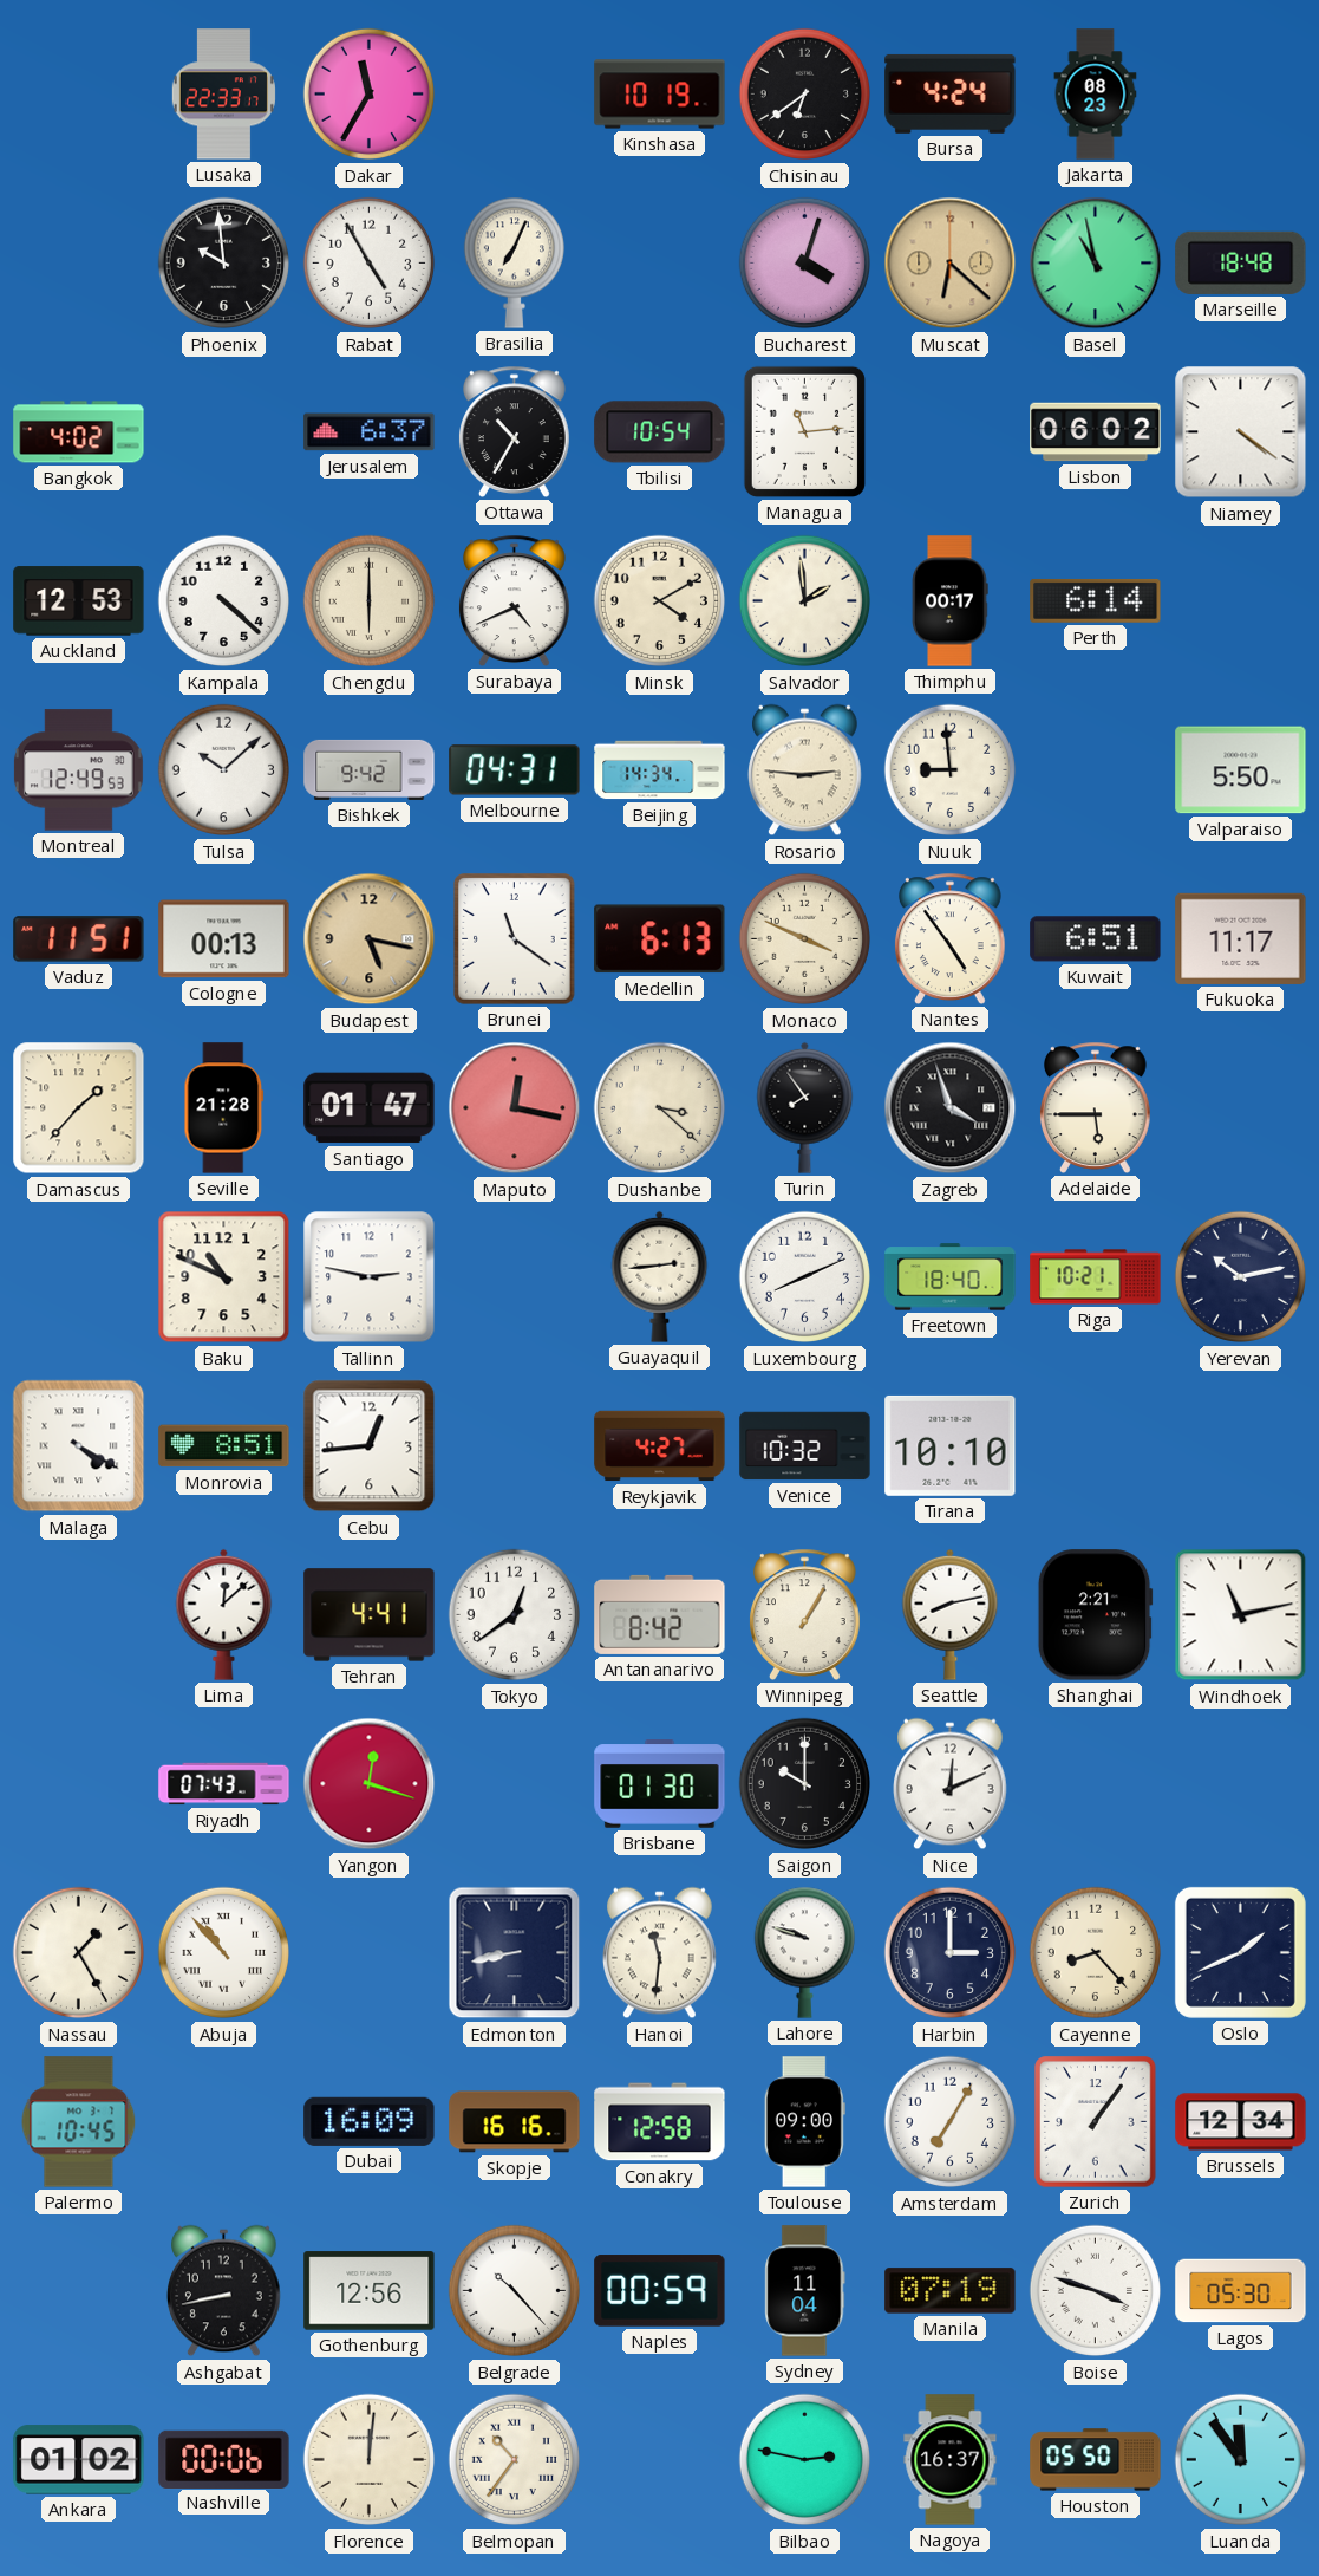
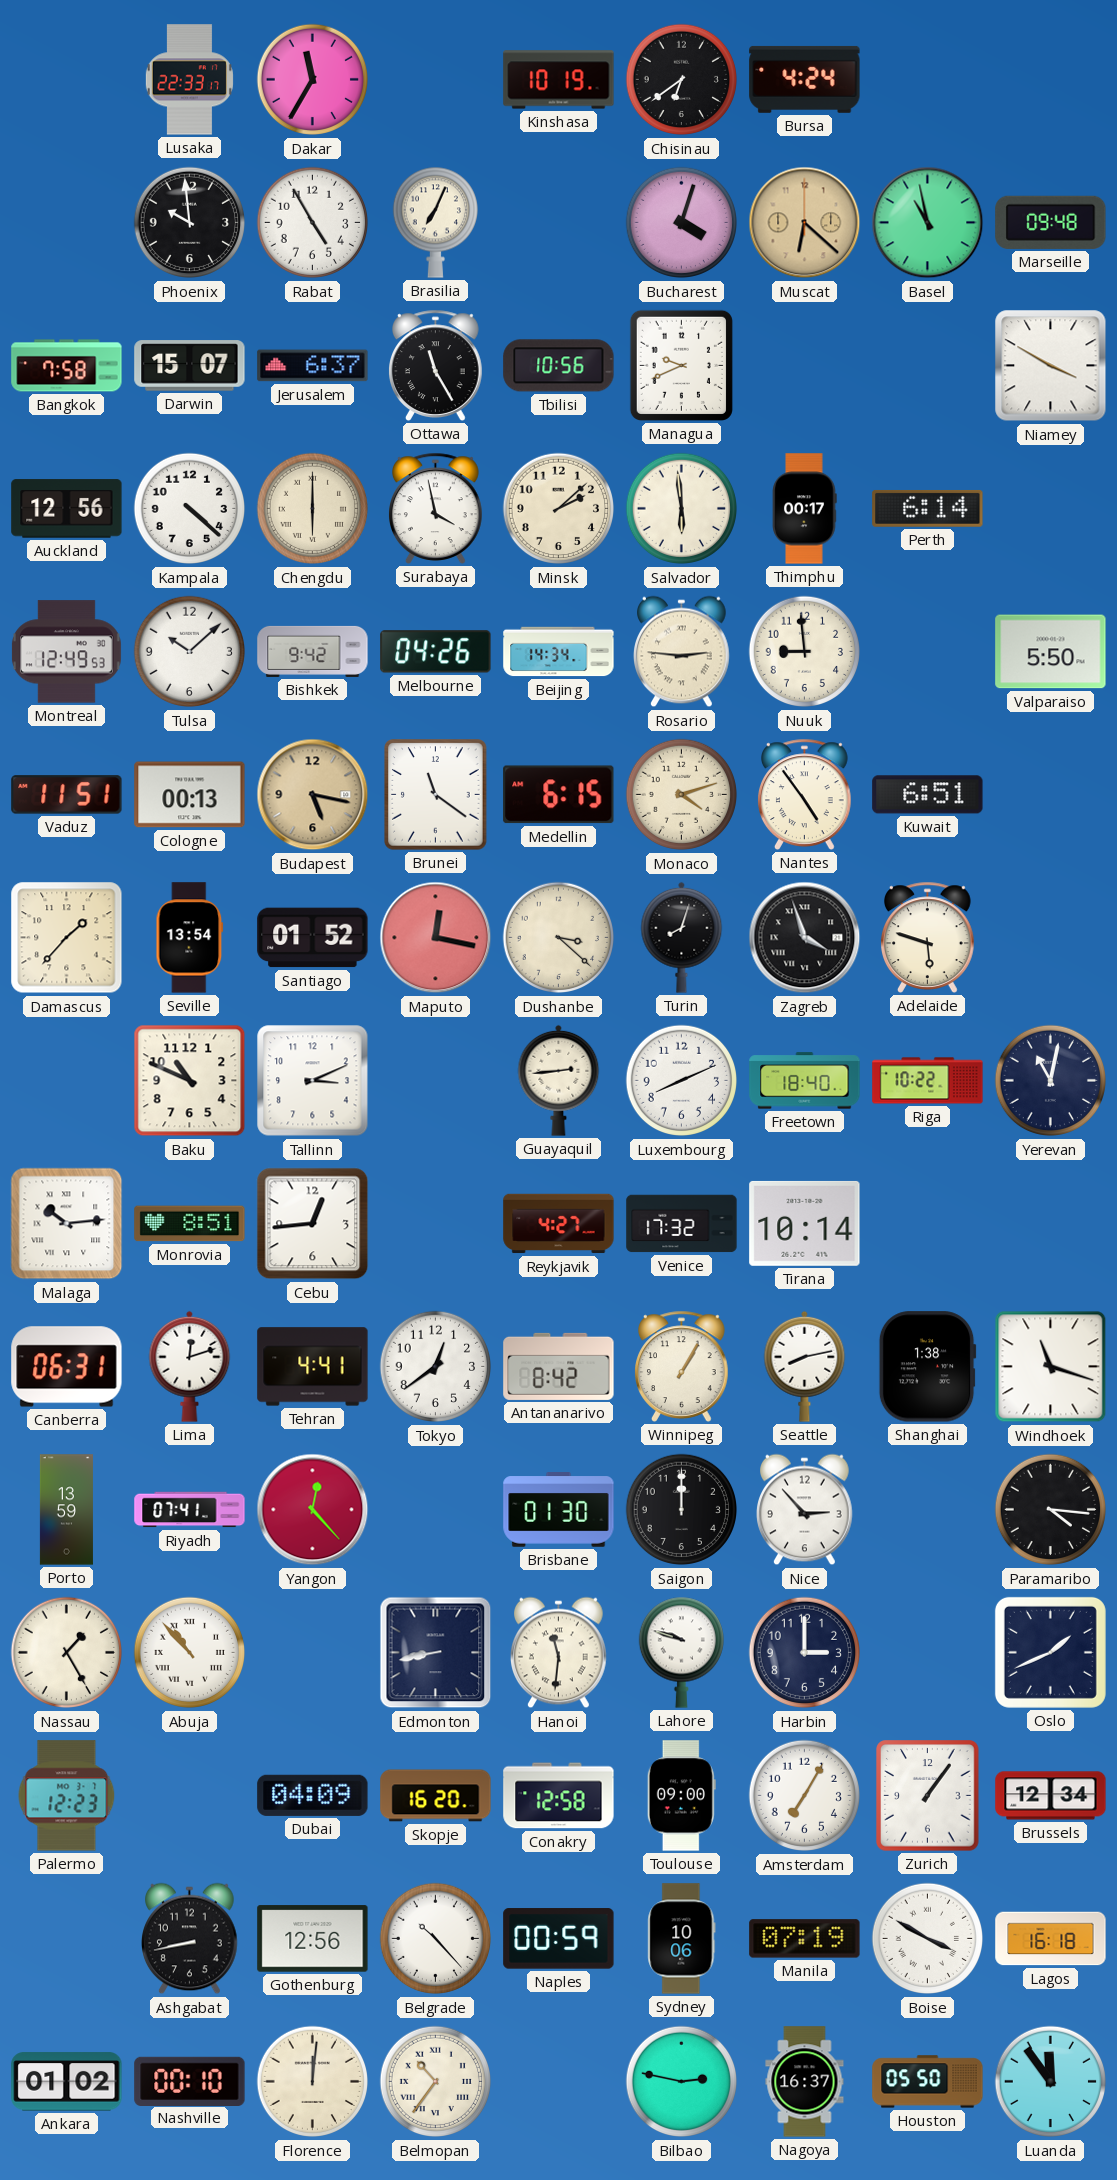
Jakarta: 08:23 -> none
Marseille: 18:48 -> 09:48
Bangkok: 4:02 -> 7:58
Darwin: none -> 15:07
Ottawa: 10:35 -> 11:25
Tbilisi: 10:54 -> 10:56
Managua: 11:14 -> 9:41
Lisbon: 06:02 -> none
Niamey: 4:21 -> 3:50
Auckland: 12:53 -> 12:56
Surabaya: 4:41 -> 3:58
Minsk: 4:10 -> 2:08
Salvador: 1:59 -> 5:59
Melbourne: 04:31 -> 04:26
Medellin: 6:13 -> 6:15
Monaco: 3:49 -> 4:12
Fukuoka: 11:17 -> none
Seville: 21:28 -> 13:54
Santiago: 01:47 -> 01:52
Turin: 7:54 -> 8:03
Adelaide: 5:45 -> 5:48
Tallinn: 2:47 -> 3:11
Riga: 10:21 -> 10:22
Yerevan: 10:13 -> 11:02
Malaga: 4:20 -> 10:14
Venice: 10:32 -> 17:32
Tirana: 10:10 -> 10:14
Canberra: none -> 06:31
Lima: 12:08 -> 12:12
Shanghai: 2:21 -> 1:38
Windhoek: 11:13 -> 11:18
Porto: none -> 13:59
Riyadh: 07:43 -> 07:41
Yangon: 12:18 -> 12:23
Saigon: 10:00 -> 12:00
Nice: 12:11 -> 2:53
Paramaribo: none -> 4:16
Cayenne: 8:23 -> none
Palermo: 10:45 -> 12:23
Dubai: 16:09 -> 04:09
Skopje: 16:16 -> 16:20
Sydney: 11:04 -> 10:06
Boise: 3:48 -> 3:50
Lagos: 05:30 -> 16:18
Nashville: 00:06 -> 00:10
